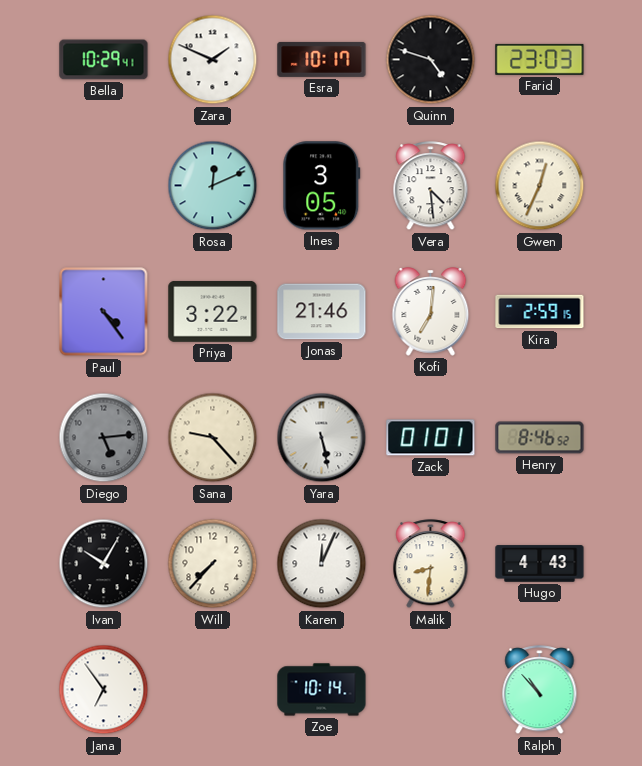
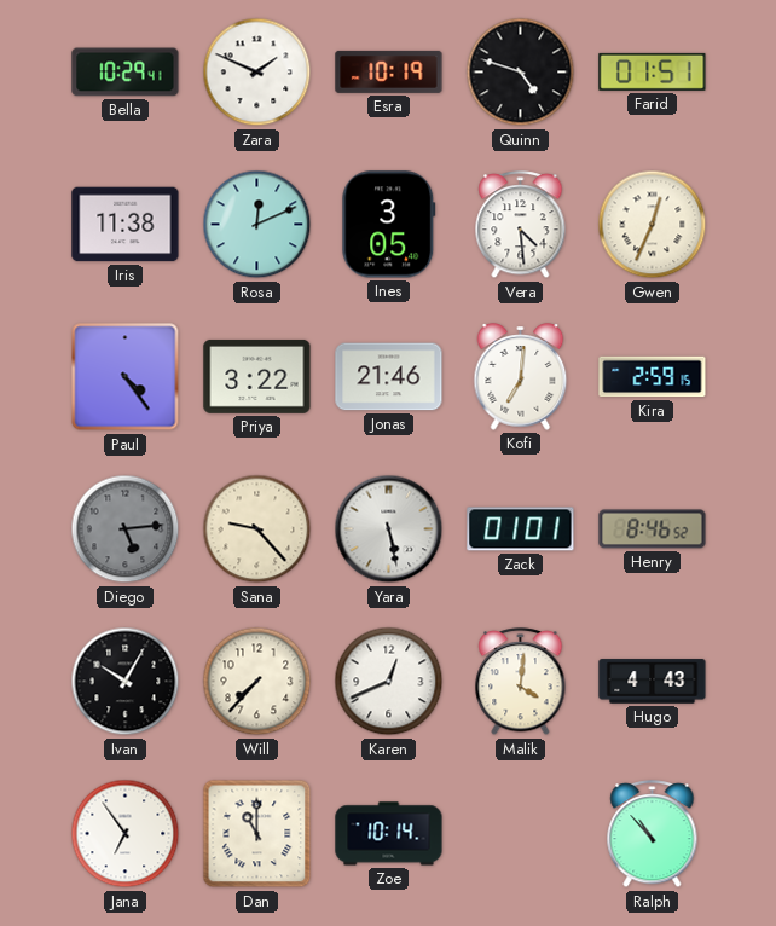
Esra: 10:17 -> 10:19
Farid: 23:03 -> 01:51
Iris: none -> 11:38
Karen: 12:04 -> 12:41
Malik: 8:31 -> 4:01
Dan: none -> 11:00
